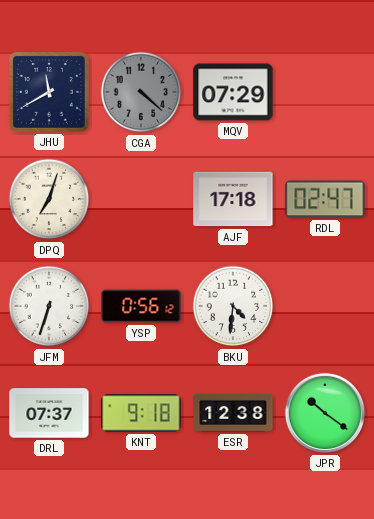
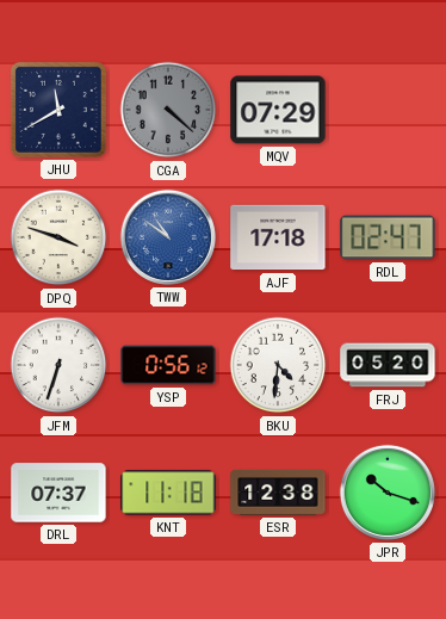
DPQ: 7:03 -> 3:48
TWW: none -> 10:51
FRJ: none -> 05:20
KNT: 9:18 -> 11:18
JPR: 10:21 -> 10:18
